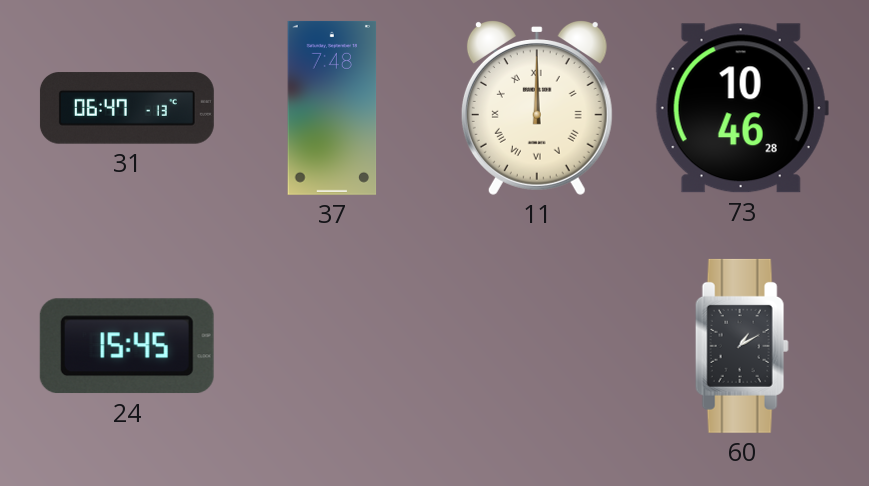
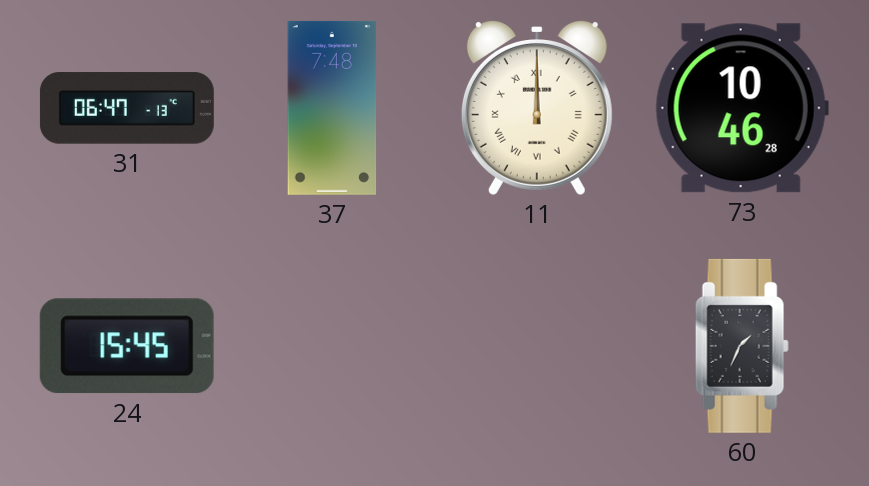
60: 1:10 -> 1:34
